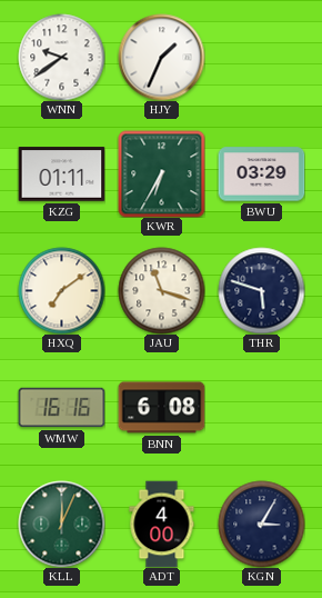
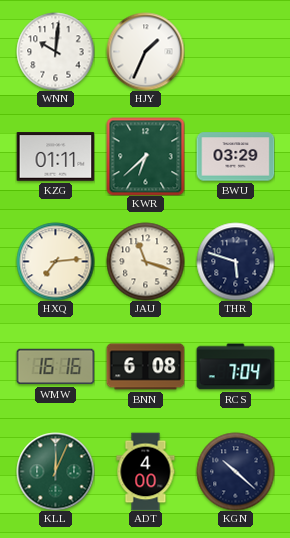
WNN: 9:39 -> 10:01
KWR: 6:35 -> 6:38
HXQ: 7:09 -> 7:14
RCS: none -> 7:04
KGN: 3:05 -> 10:22
